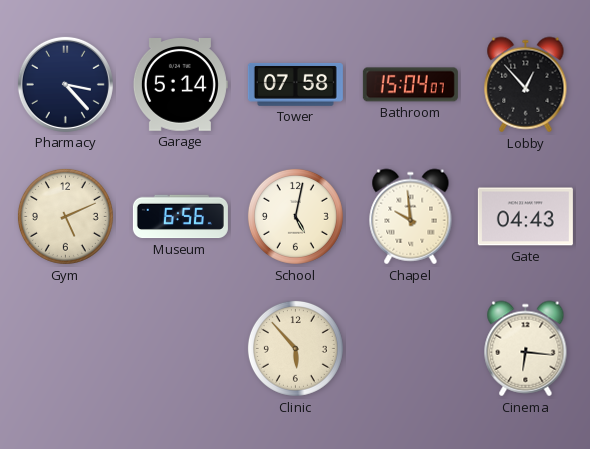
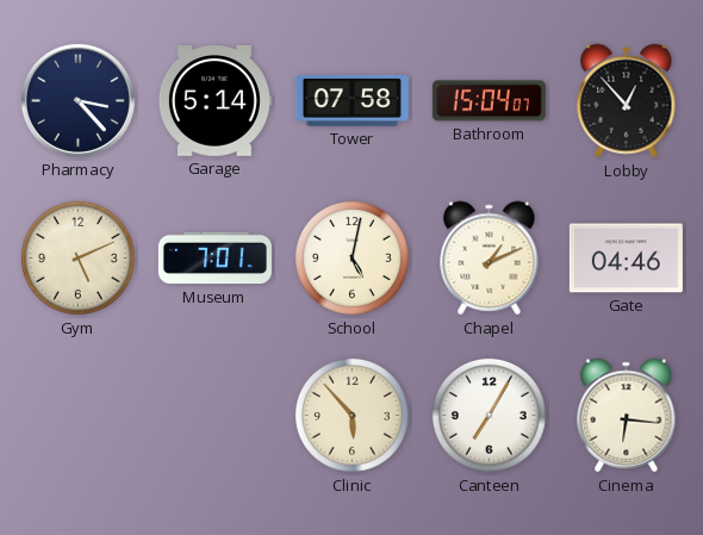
Museum: 6:56 -> 7:01
Chapel: 9:59 -> 1:11
Gate: 04:43 -> 04:46
Canteen: none -> 7:05
